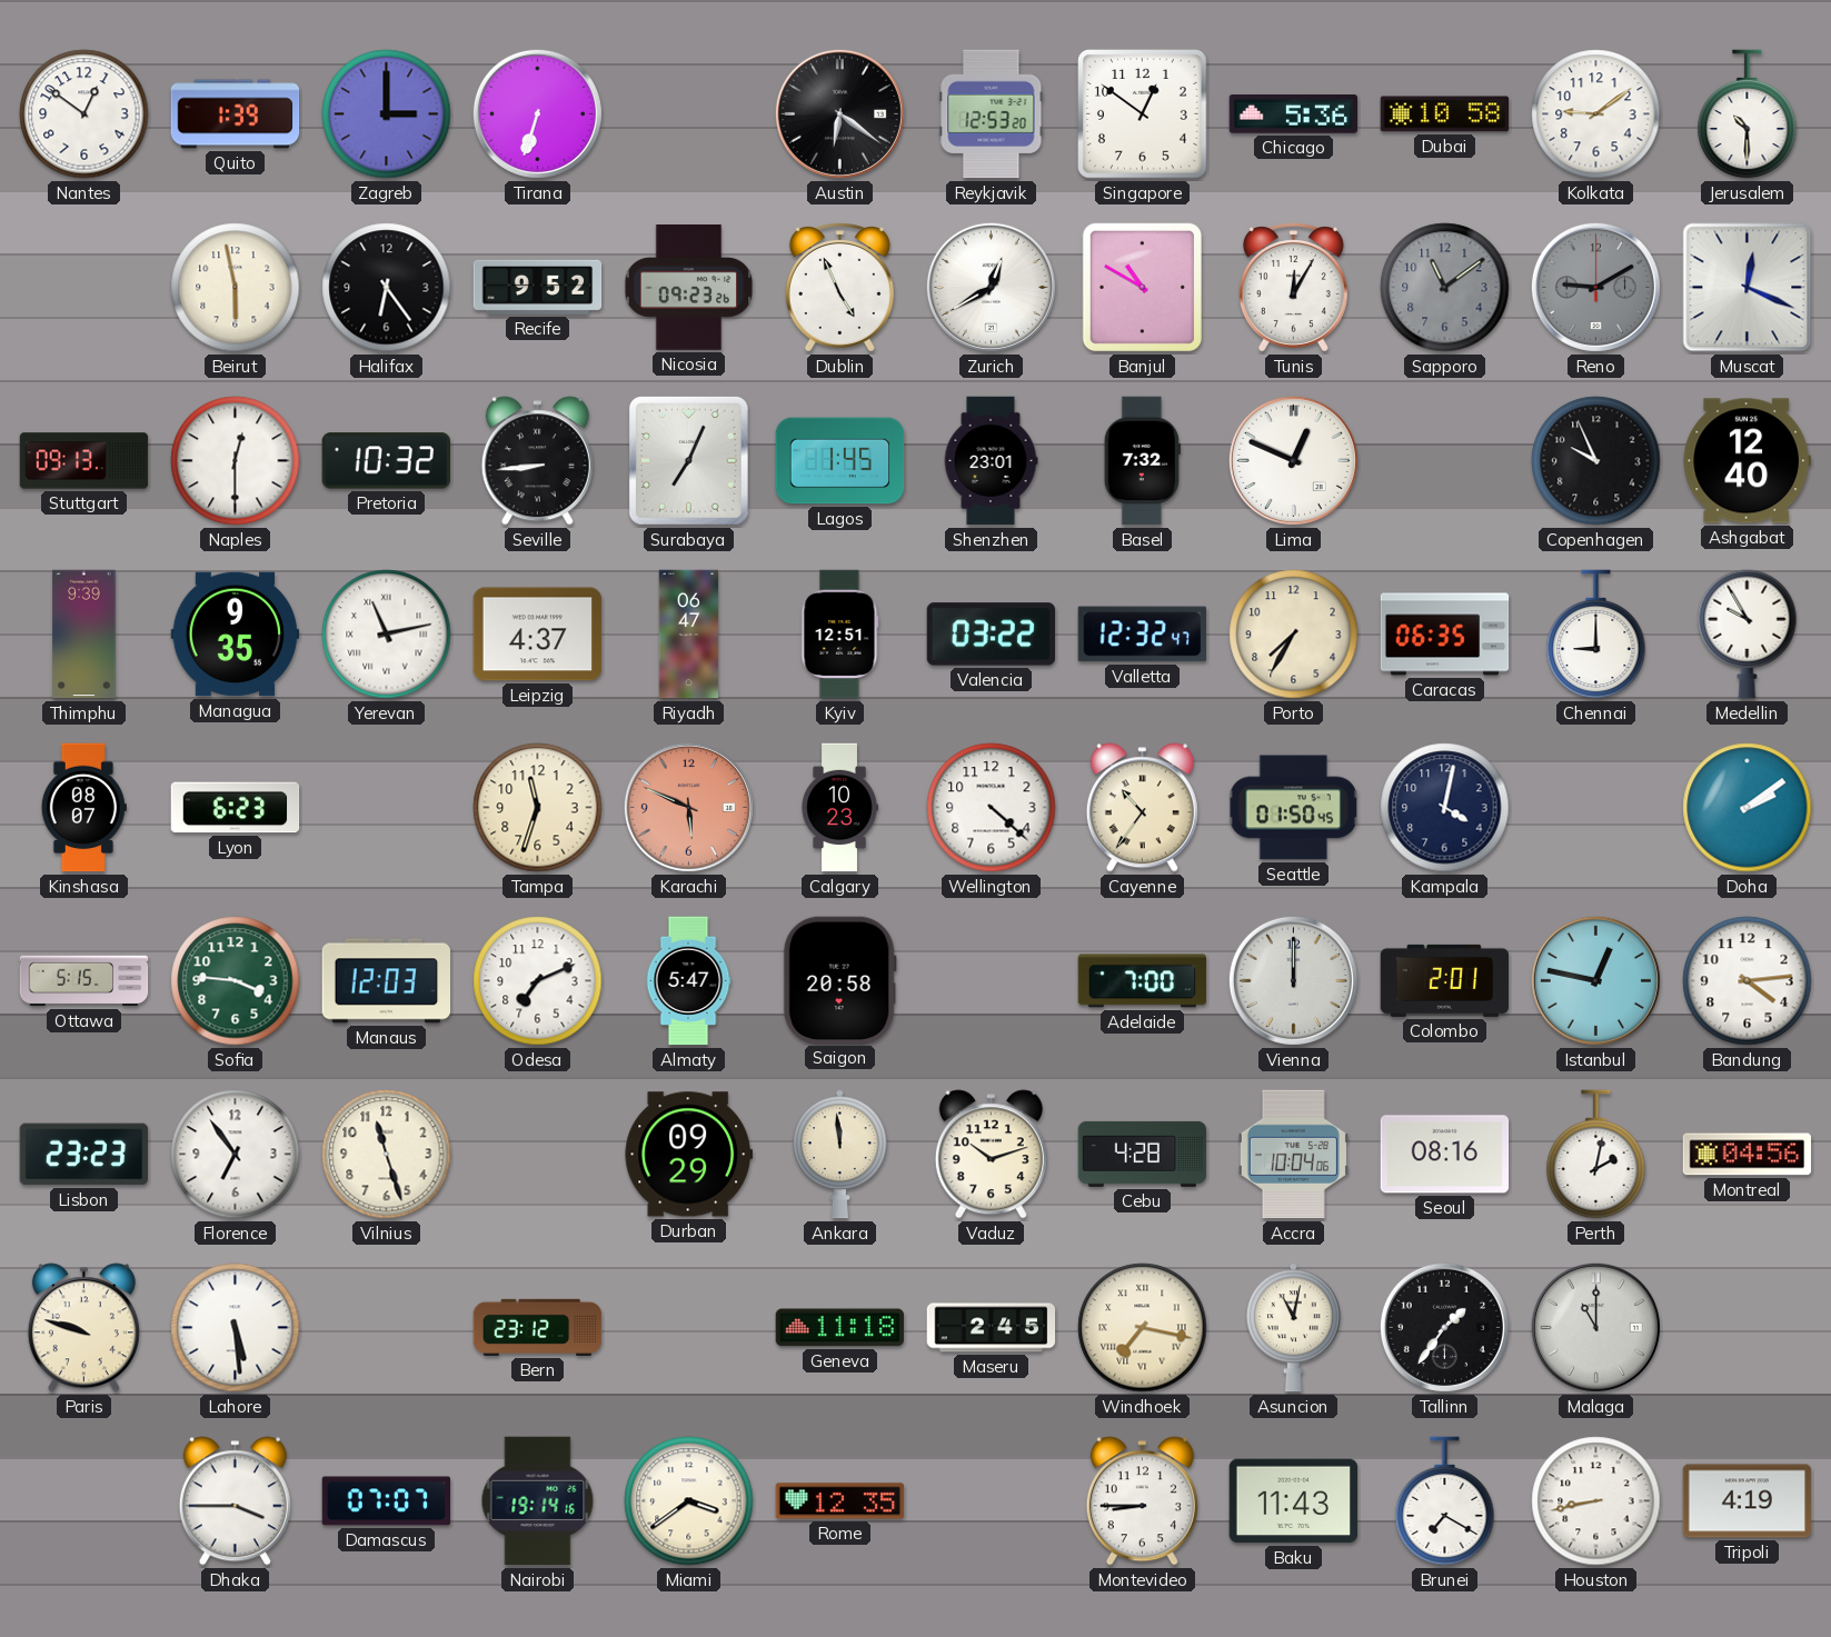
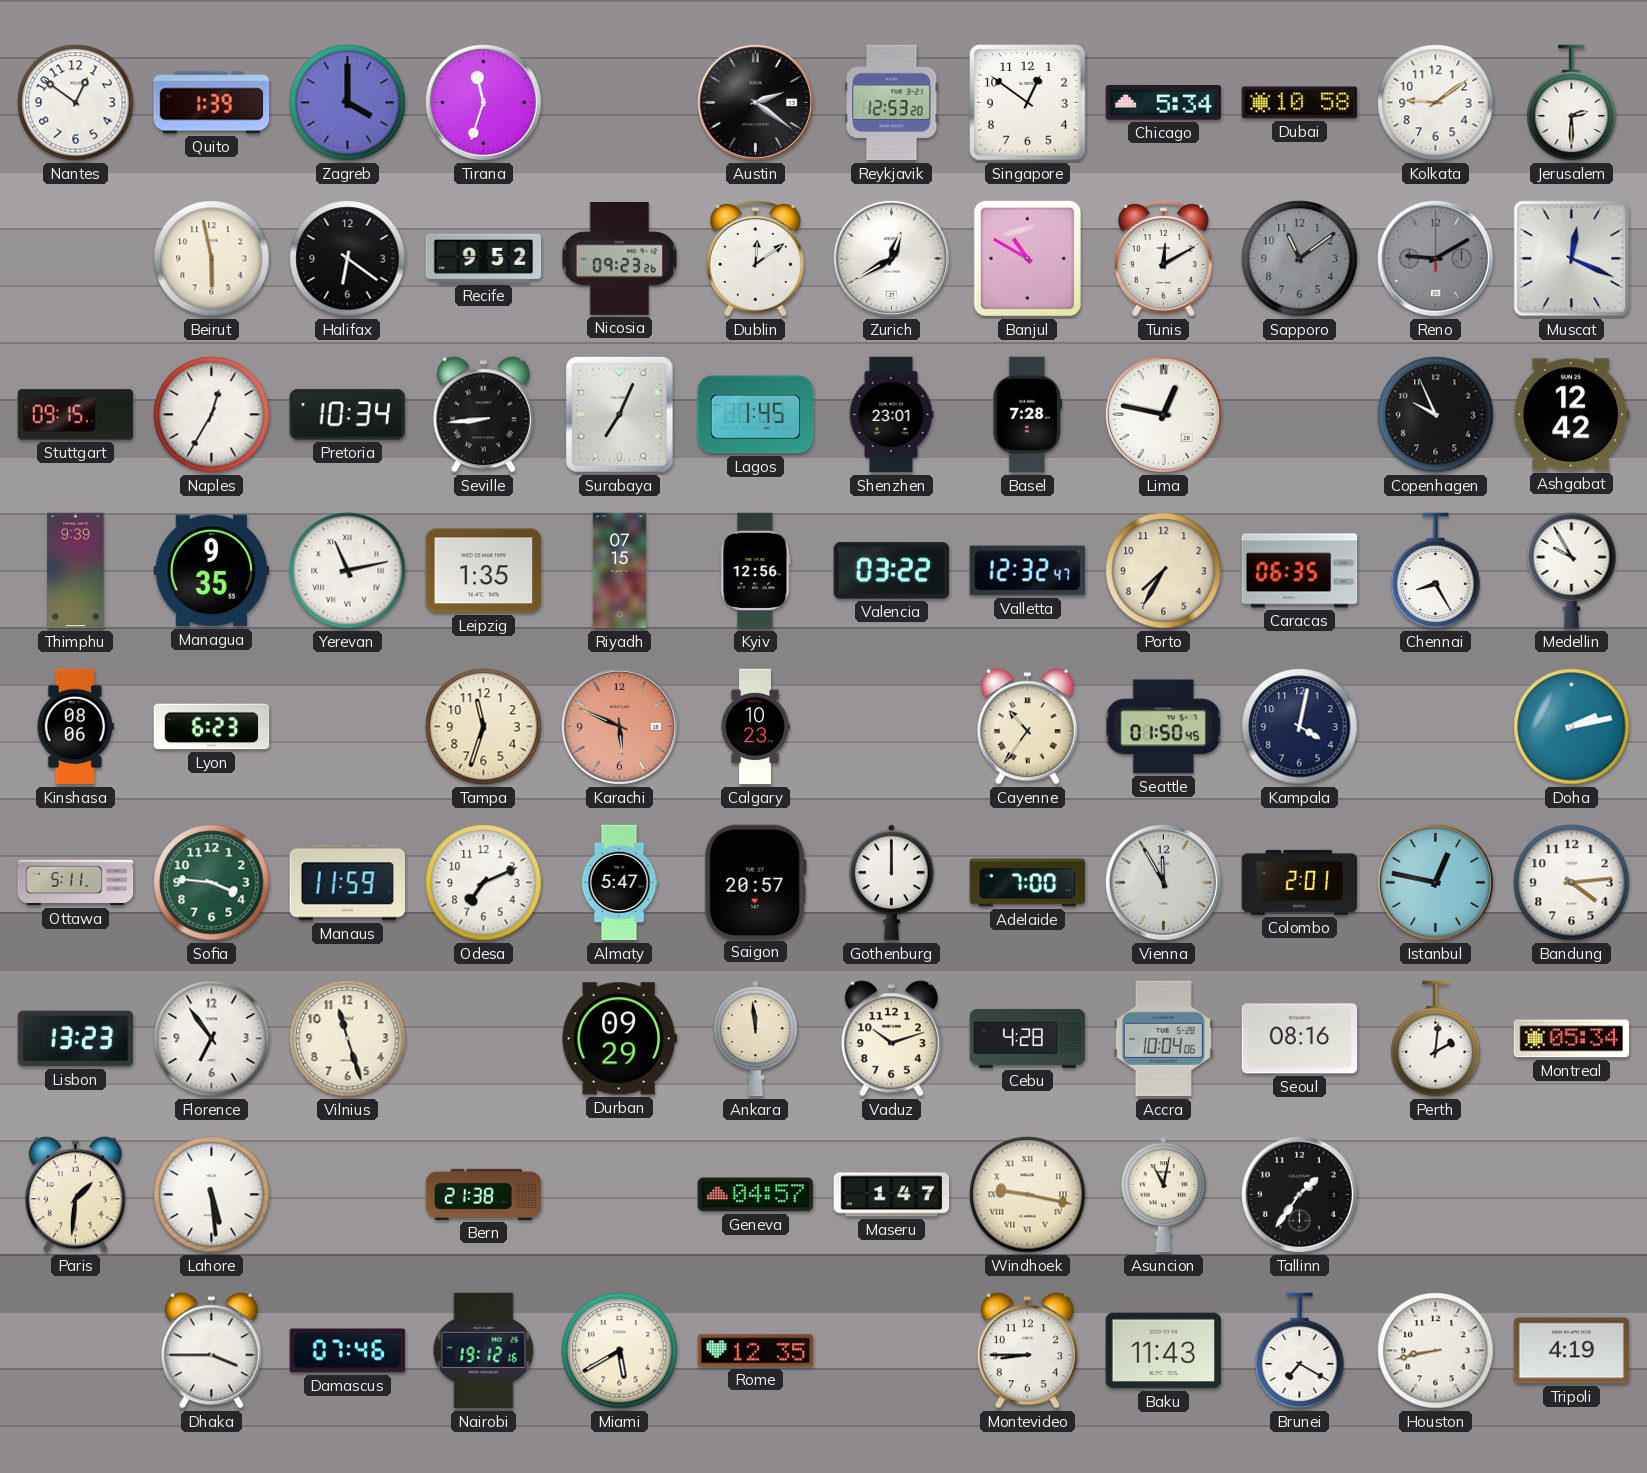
Zagreb: 3:00 -> 4:00
Tirana: 6:33 -> 11:33
Austin: 6:21 -> 2:21
Chicago: 5:36 -> 5:34
Jerusalem: 10:30 -> 2:30
Halifax: 6:24 -> 6:21
Dublin: 4:56 -> 12:09
Tunis: 12:05 -> 12:10
Stuttgart: 09:13 -> 09:15
Naples: 12:30 -> 12:35
Pretoria: 10:32 -> 10:34
Basel: 7:32 -> 7:28
Lima: 12:49 -> 12:47
Ashgabat: 12:40 -> 12:42
Leipzig: 4:37 -> 1:35
Riyadh: 06:47 -> 07:15
Kyiv: 12:51 -> 12:56
Chennai: 9:00 -> 8:25
Kinshasa: 08:07 -> 08:06
Wellington: 4:22 -> none
Doha: 2:09 -> 2:13
Ottawa: 5:15 -> 5:11
Manaus: 12:03 -> 11:59
Saigon: 20:58 -> 20:57
Gothenburg: none -> 12:00
Vienna: 12:00 -> 11:55
Lisbon: 23:23 -> 13:23
Perth: 2:02 -> 2:01
Montreal: 04:56 -> 05:34
Paris: 9:48 -> 1:31
Bern: 23:12 -> 21:38
Geneva: 11:18 -> 04:57
Maseru: 2:45 -> 1:47
Windhoek: 7:17 -> 9:17
Malaga: 11:00 -> none
Damascus: 07:07 -> 07:46
Nairobi: 19:14 -> 19:12
Miami: 3:39 -> 5:40
